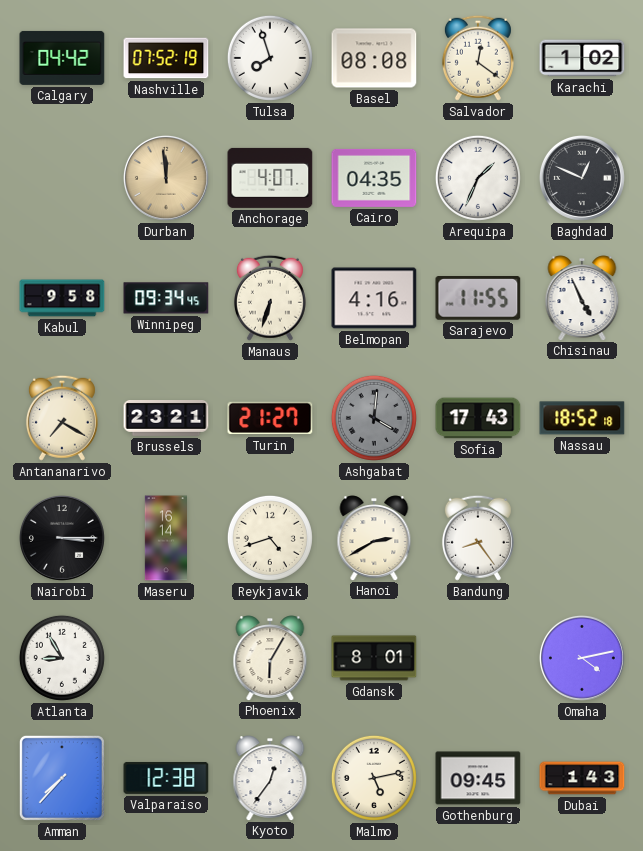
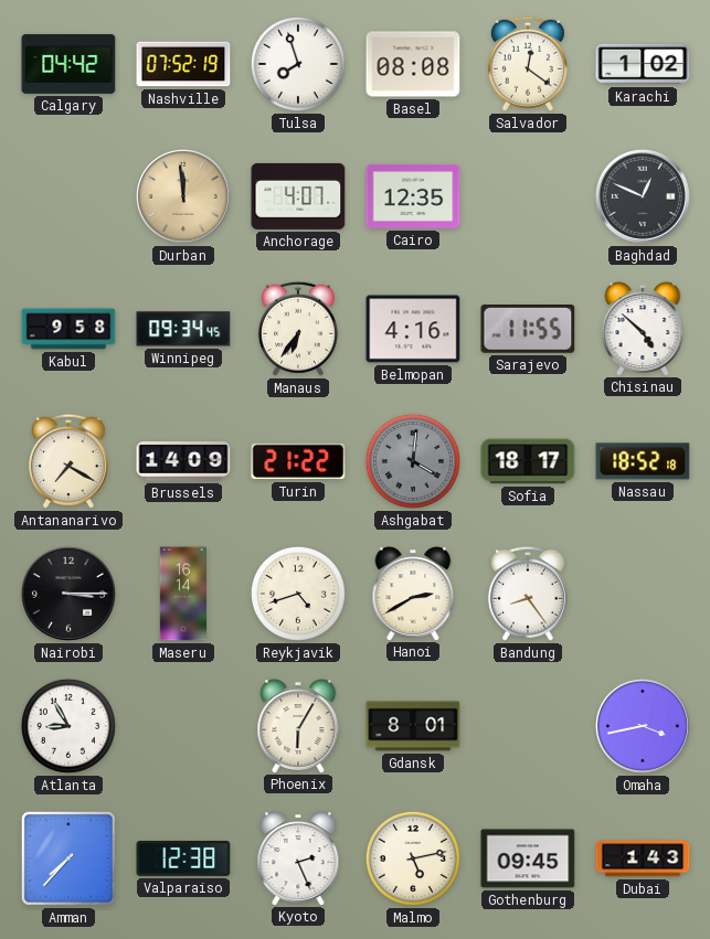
Cairo: 04:35 -> 12:35
Arequipa: 1:34 -> none
Manaus: 6:33 -> 6:36
Chisinau: 4:56 -> 4:52
Brussels: 23:21 -> 14:09
Turin: 21:27 -> 21:22
Sofia: 17:43 -> 18:17
Omaha: 4:13 -> 3:43
Kyoto: 12:36 -> 2:26
